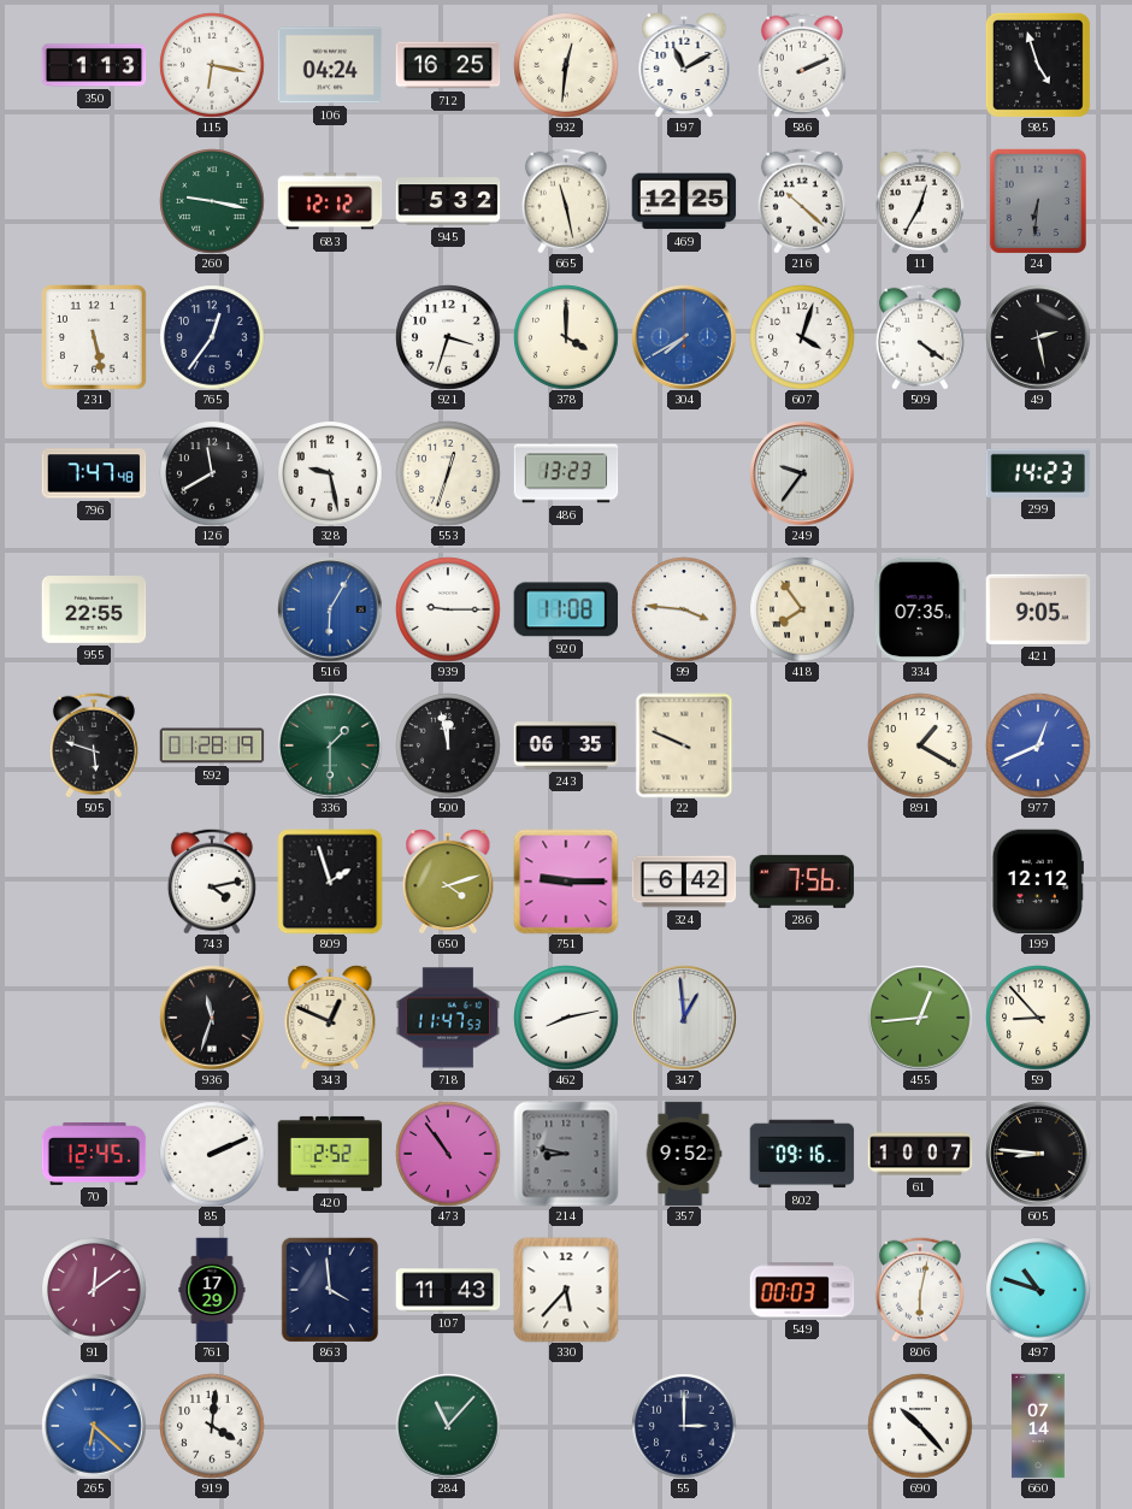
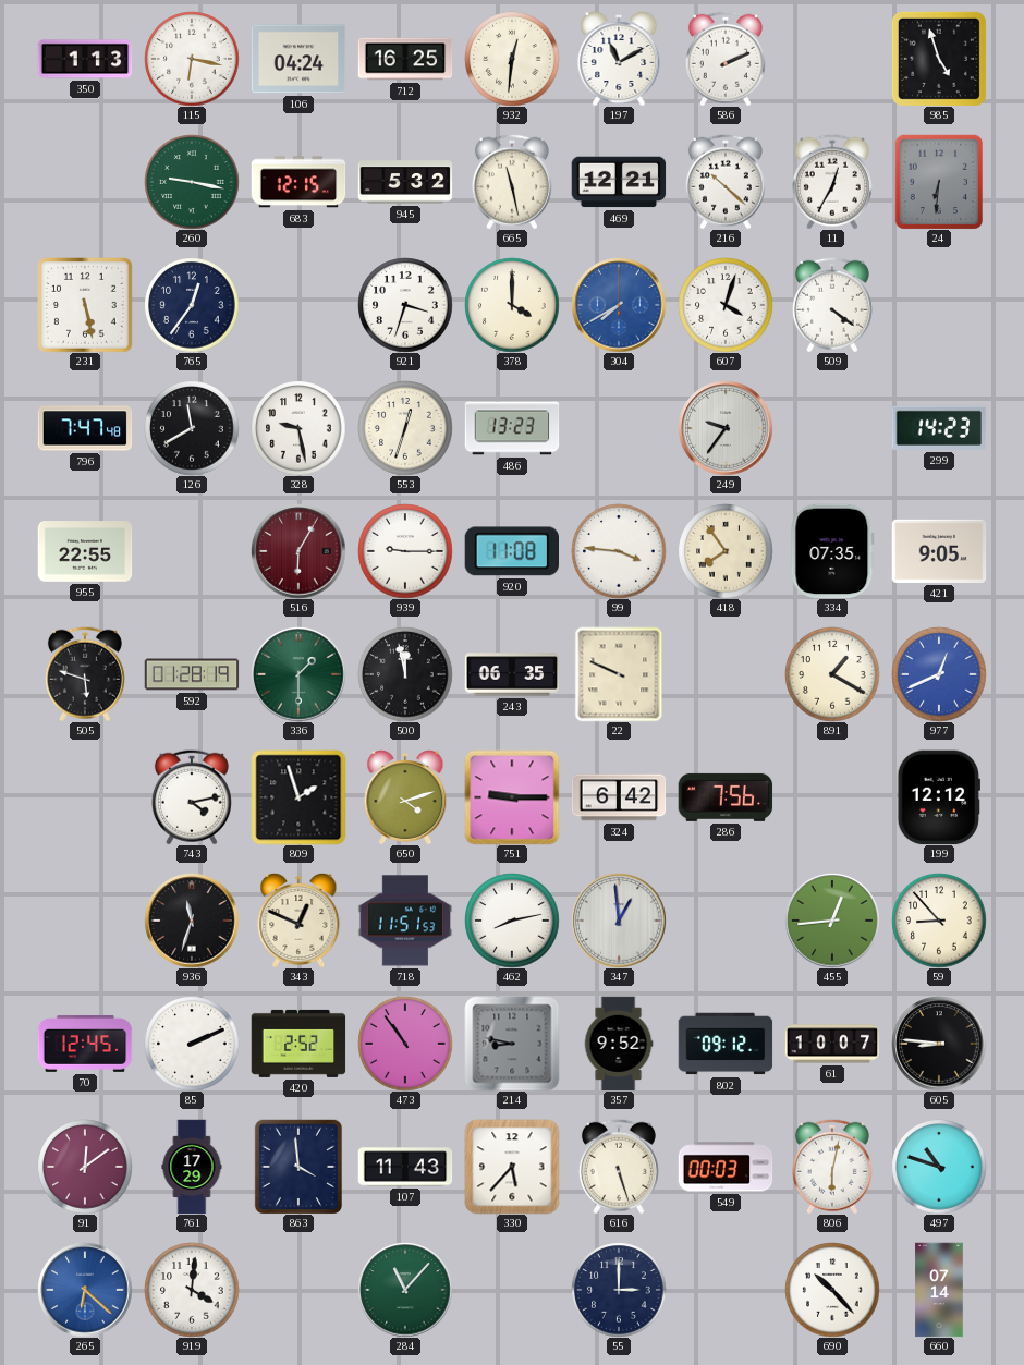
683: 12:12 -> 12:15
469: 12:25 -> 12:21
49: 2:28 -> none
516 dial: blue -> burgundy
718: 11:47 -> 11:51
802: 09:16 -> 09:12
616: none -> 5:27
